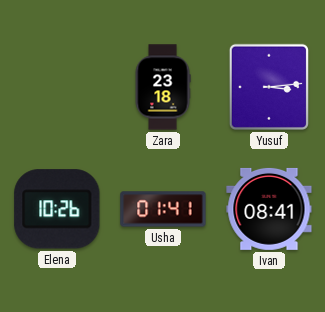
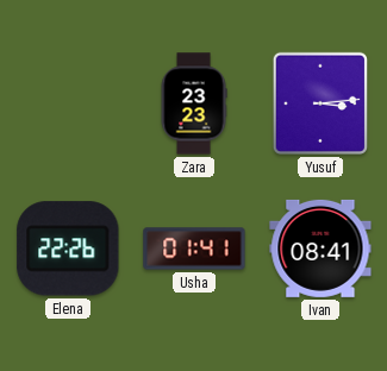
Zara: 23:18 -> 23:23
Elena: 10:26 -> 22:26
